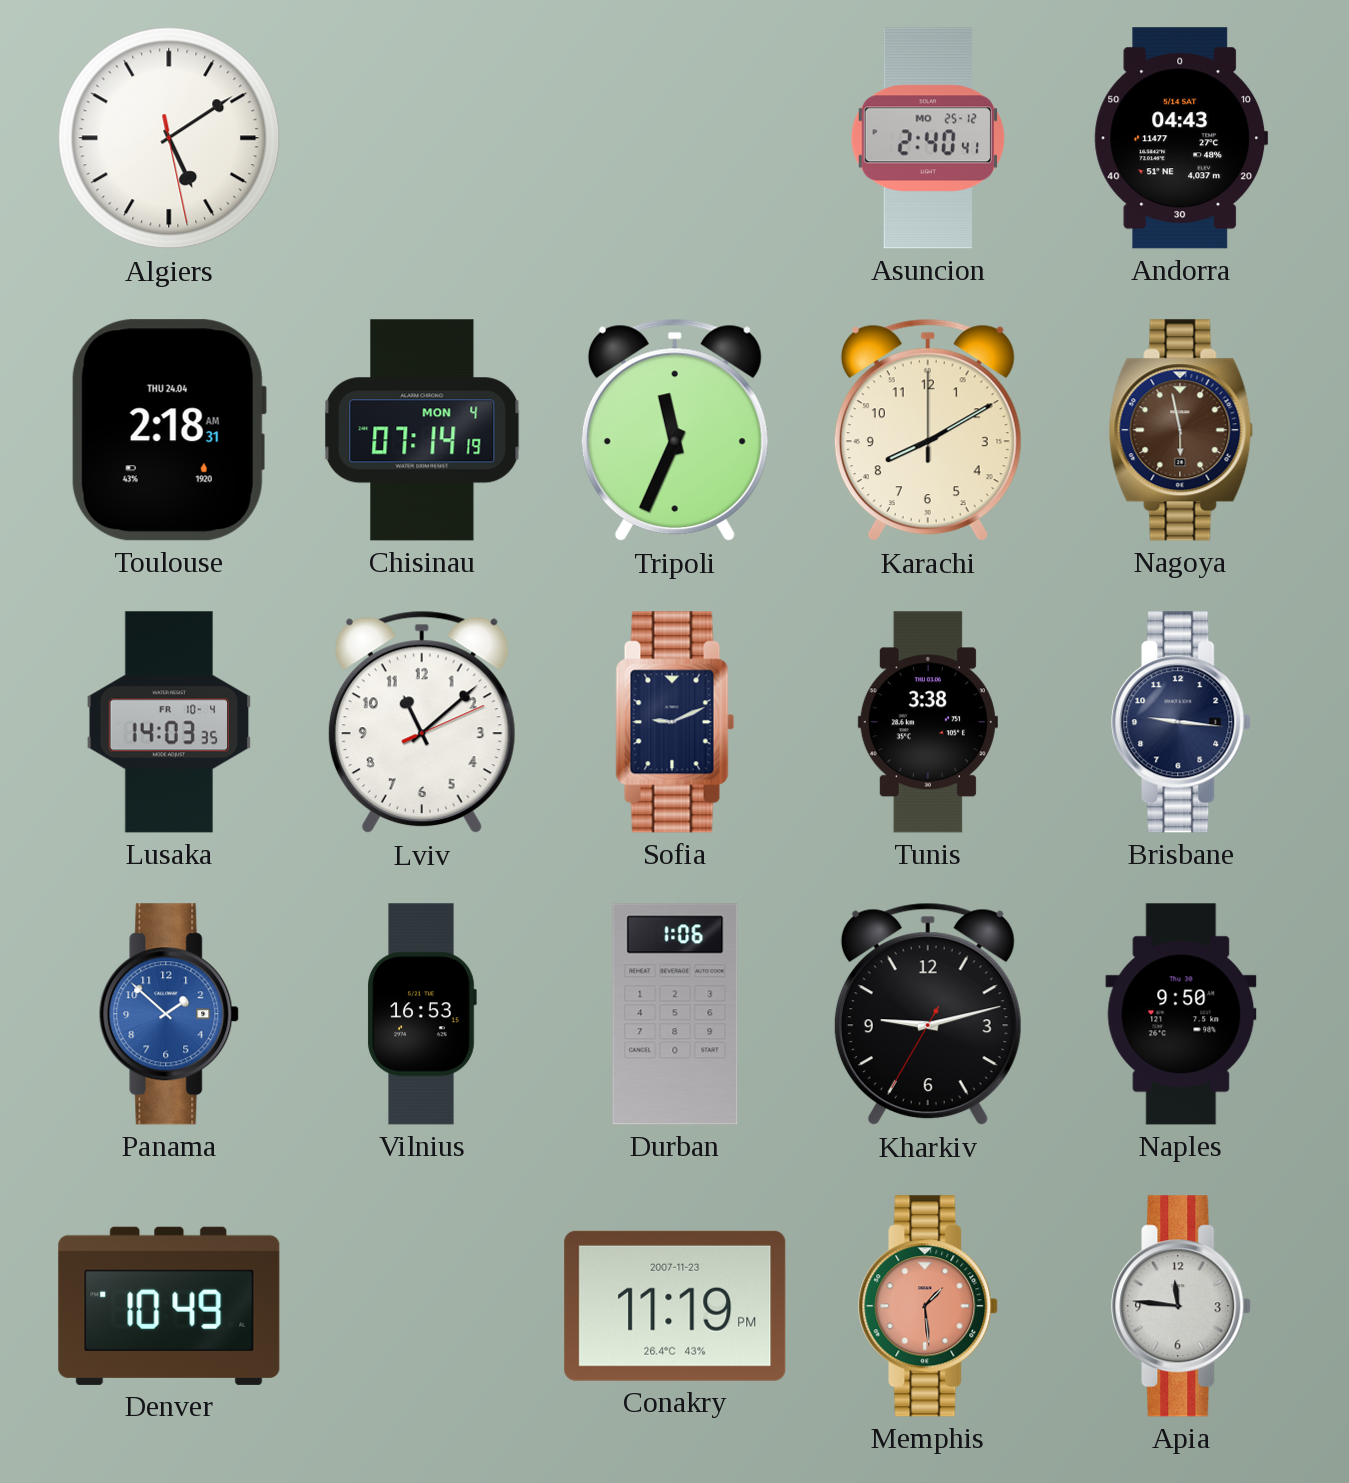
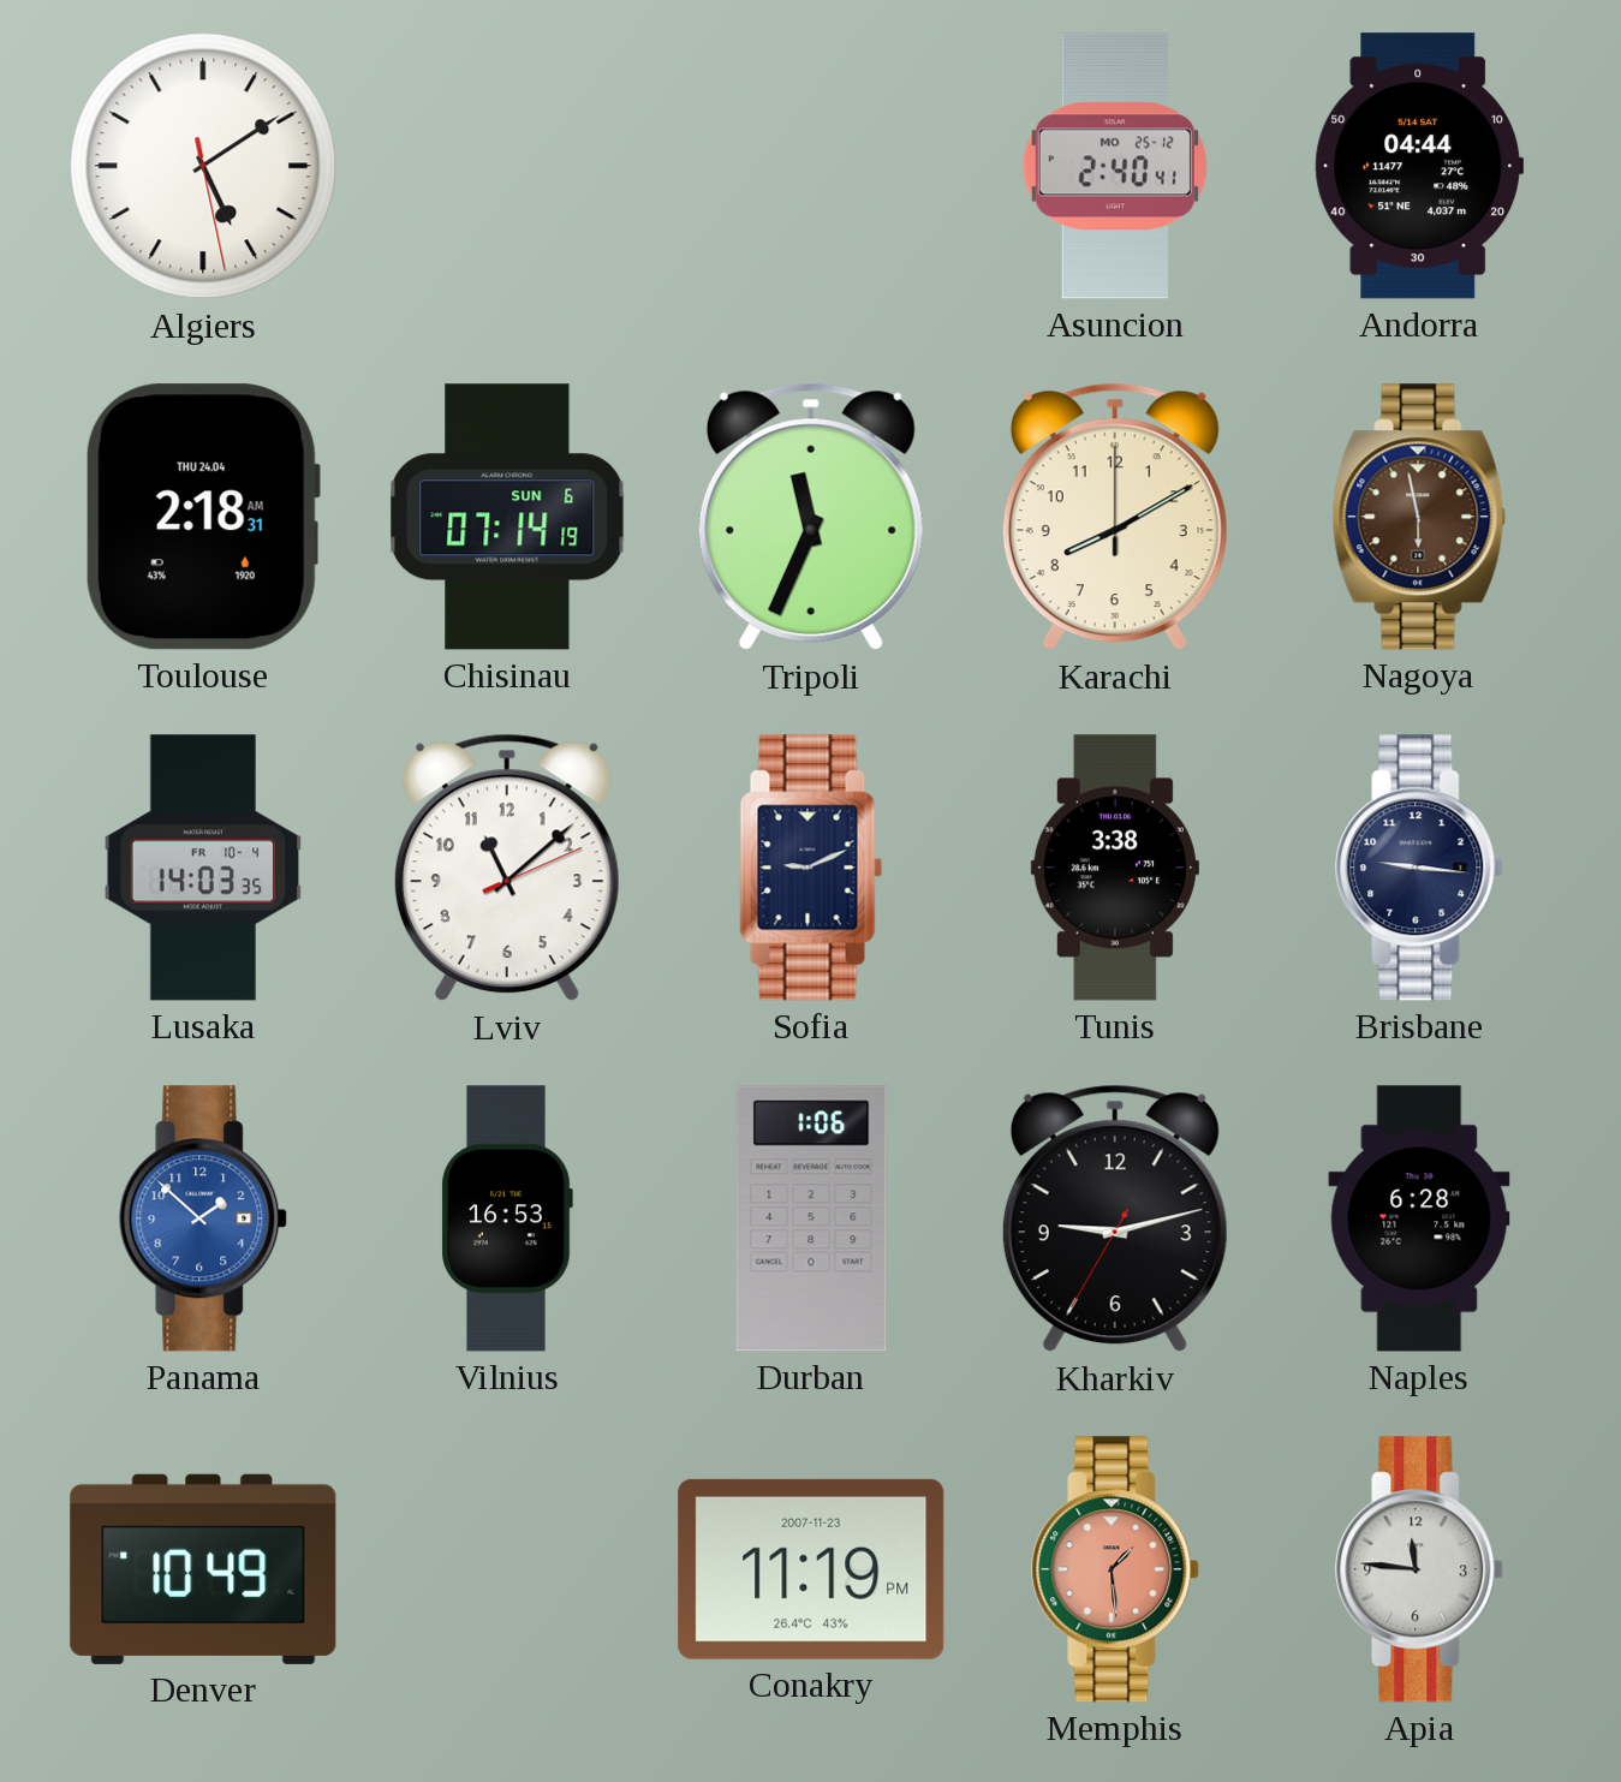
Andorra: 04:43 -> 04:44
Chisinau date: MON 4 -> SUN 6
Naples: 9:50 -> 6:28
